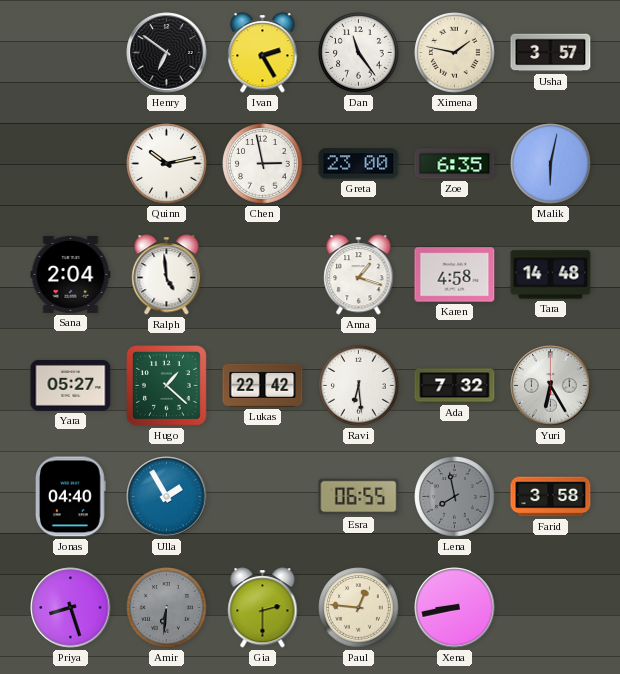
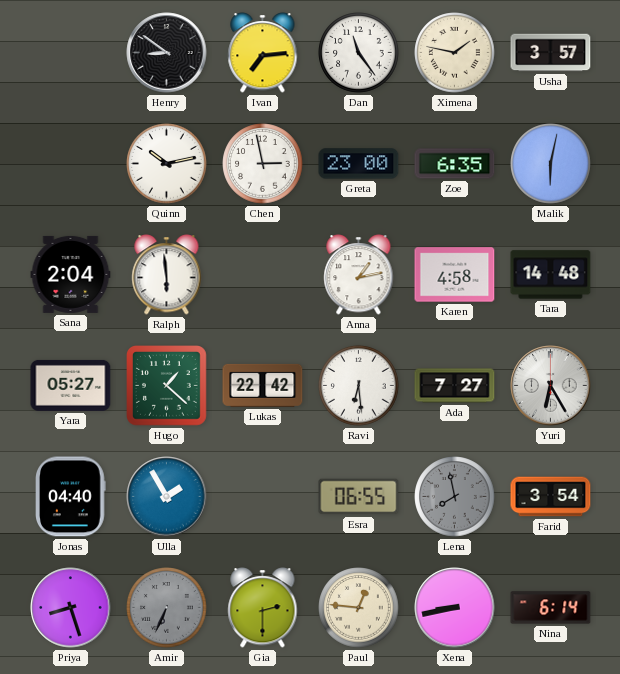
Henry: 6:51 -> 8:51
Ivan: 2:25 -> 7:14
Ralph: 4:59 -> 5:59
Anna: 1:18 -> 1:13
Ada: 7:32 -> 7:27
Farid: 3:58 -> 3:54
Amir: 6:31 -> 6:34
Nina: none -> 6:14
